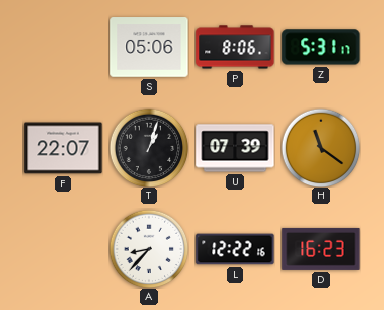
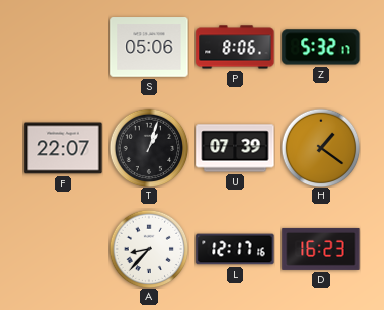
Z: 5:31 -> 5:32
H: 11:21 -> 1:21
L: 12:22 -> 12:17
